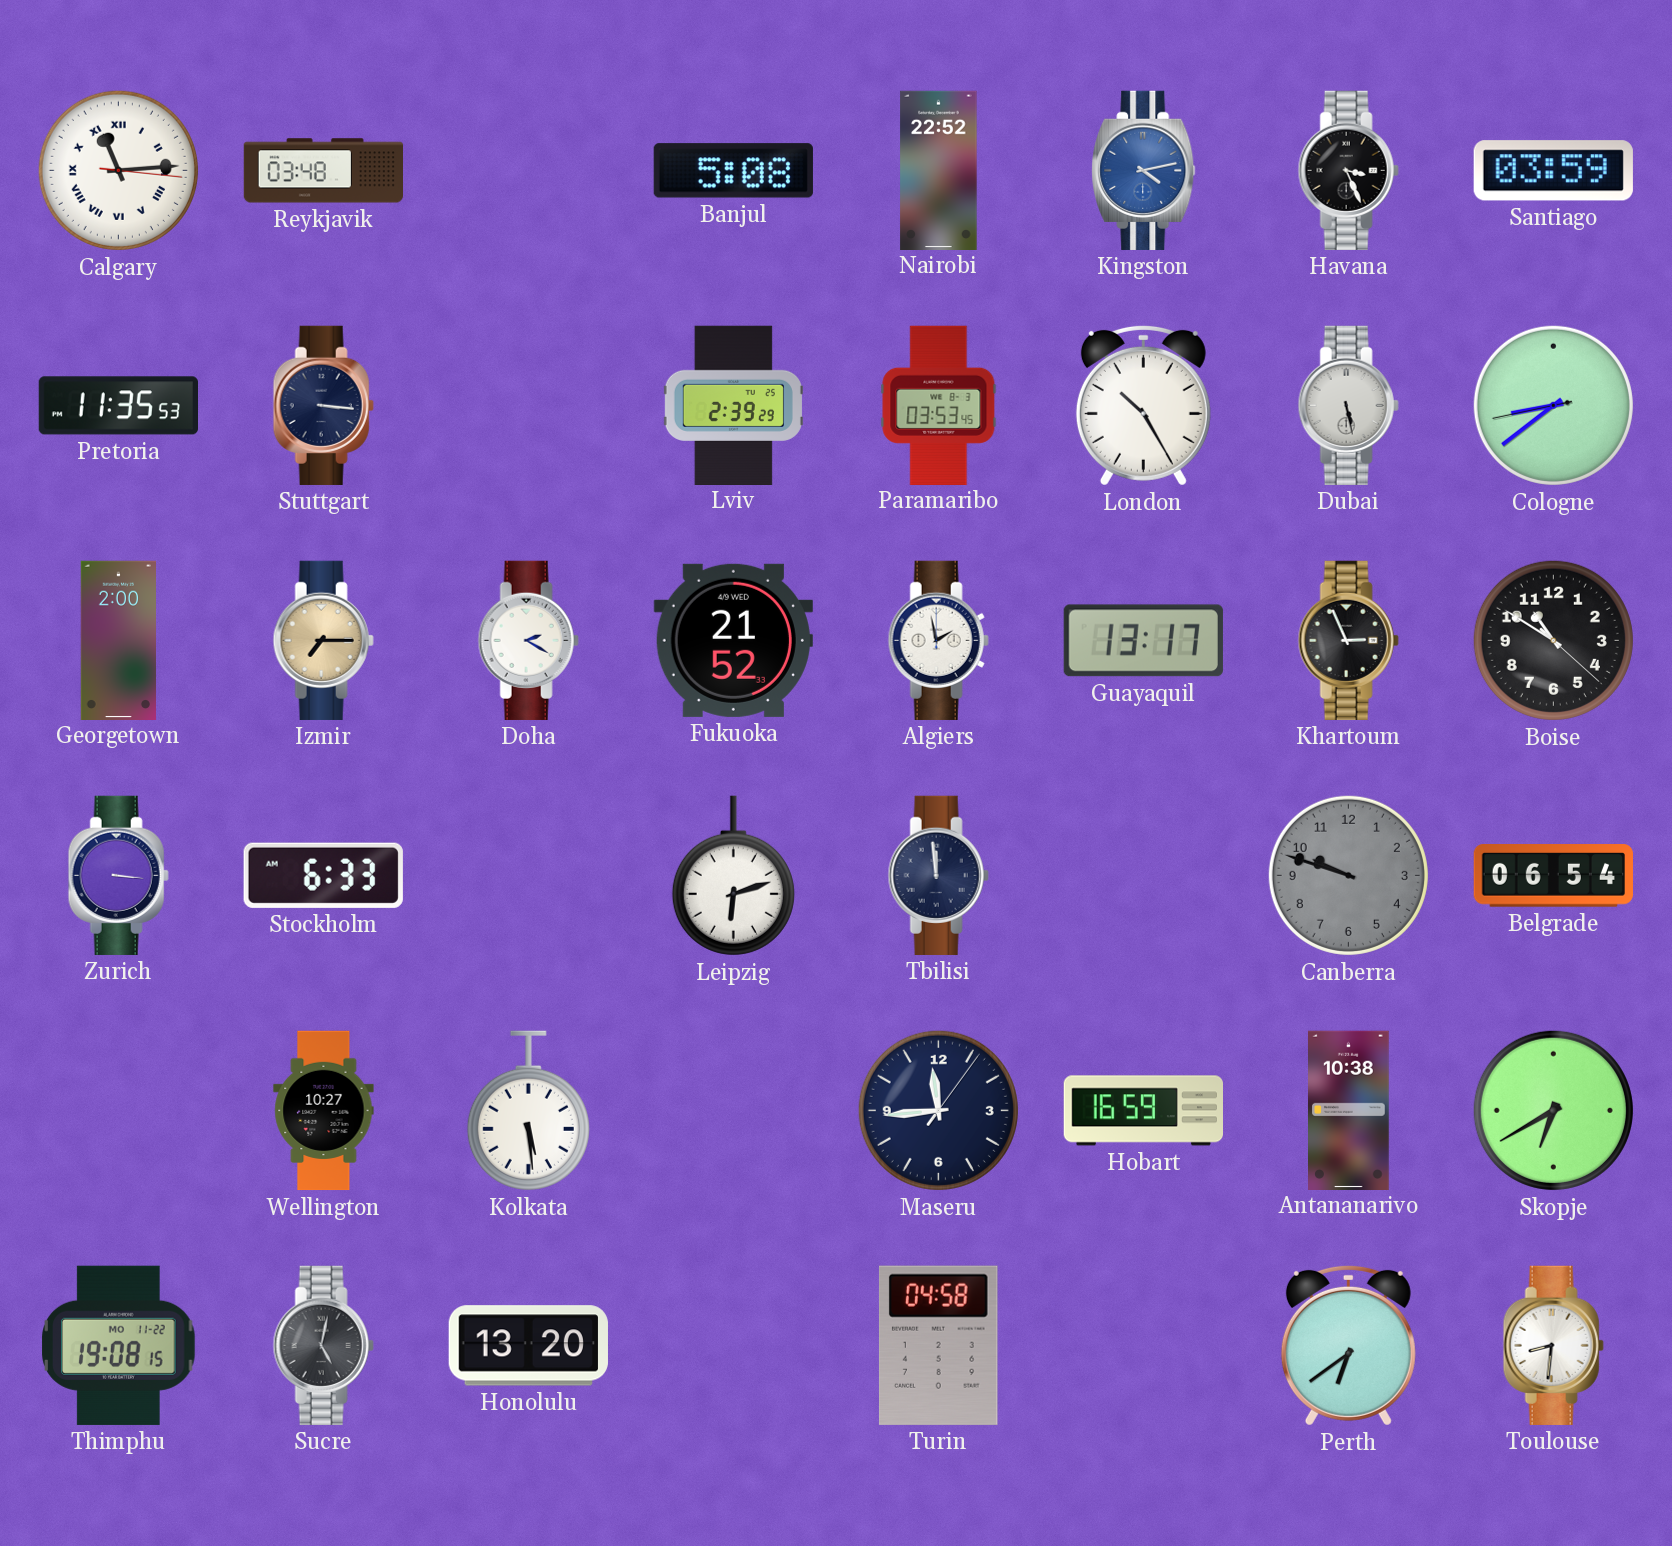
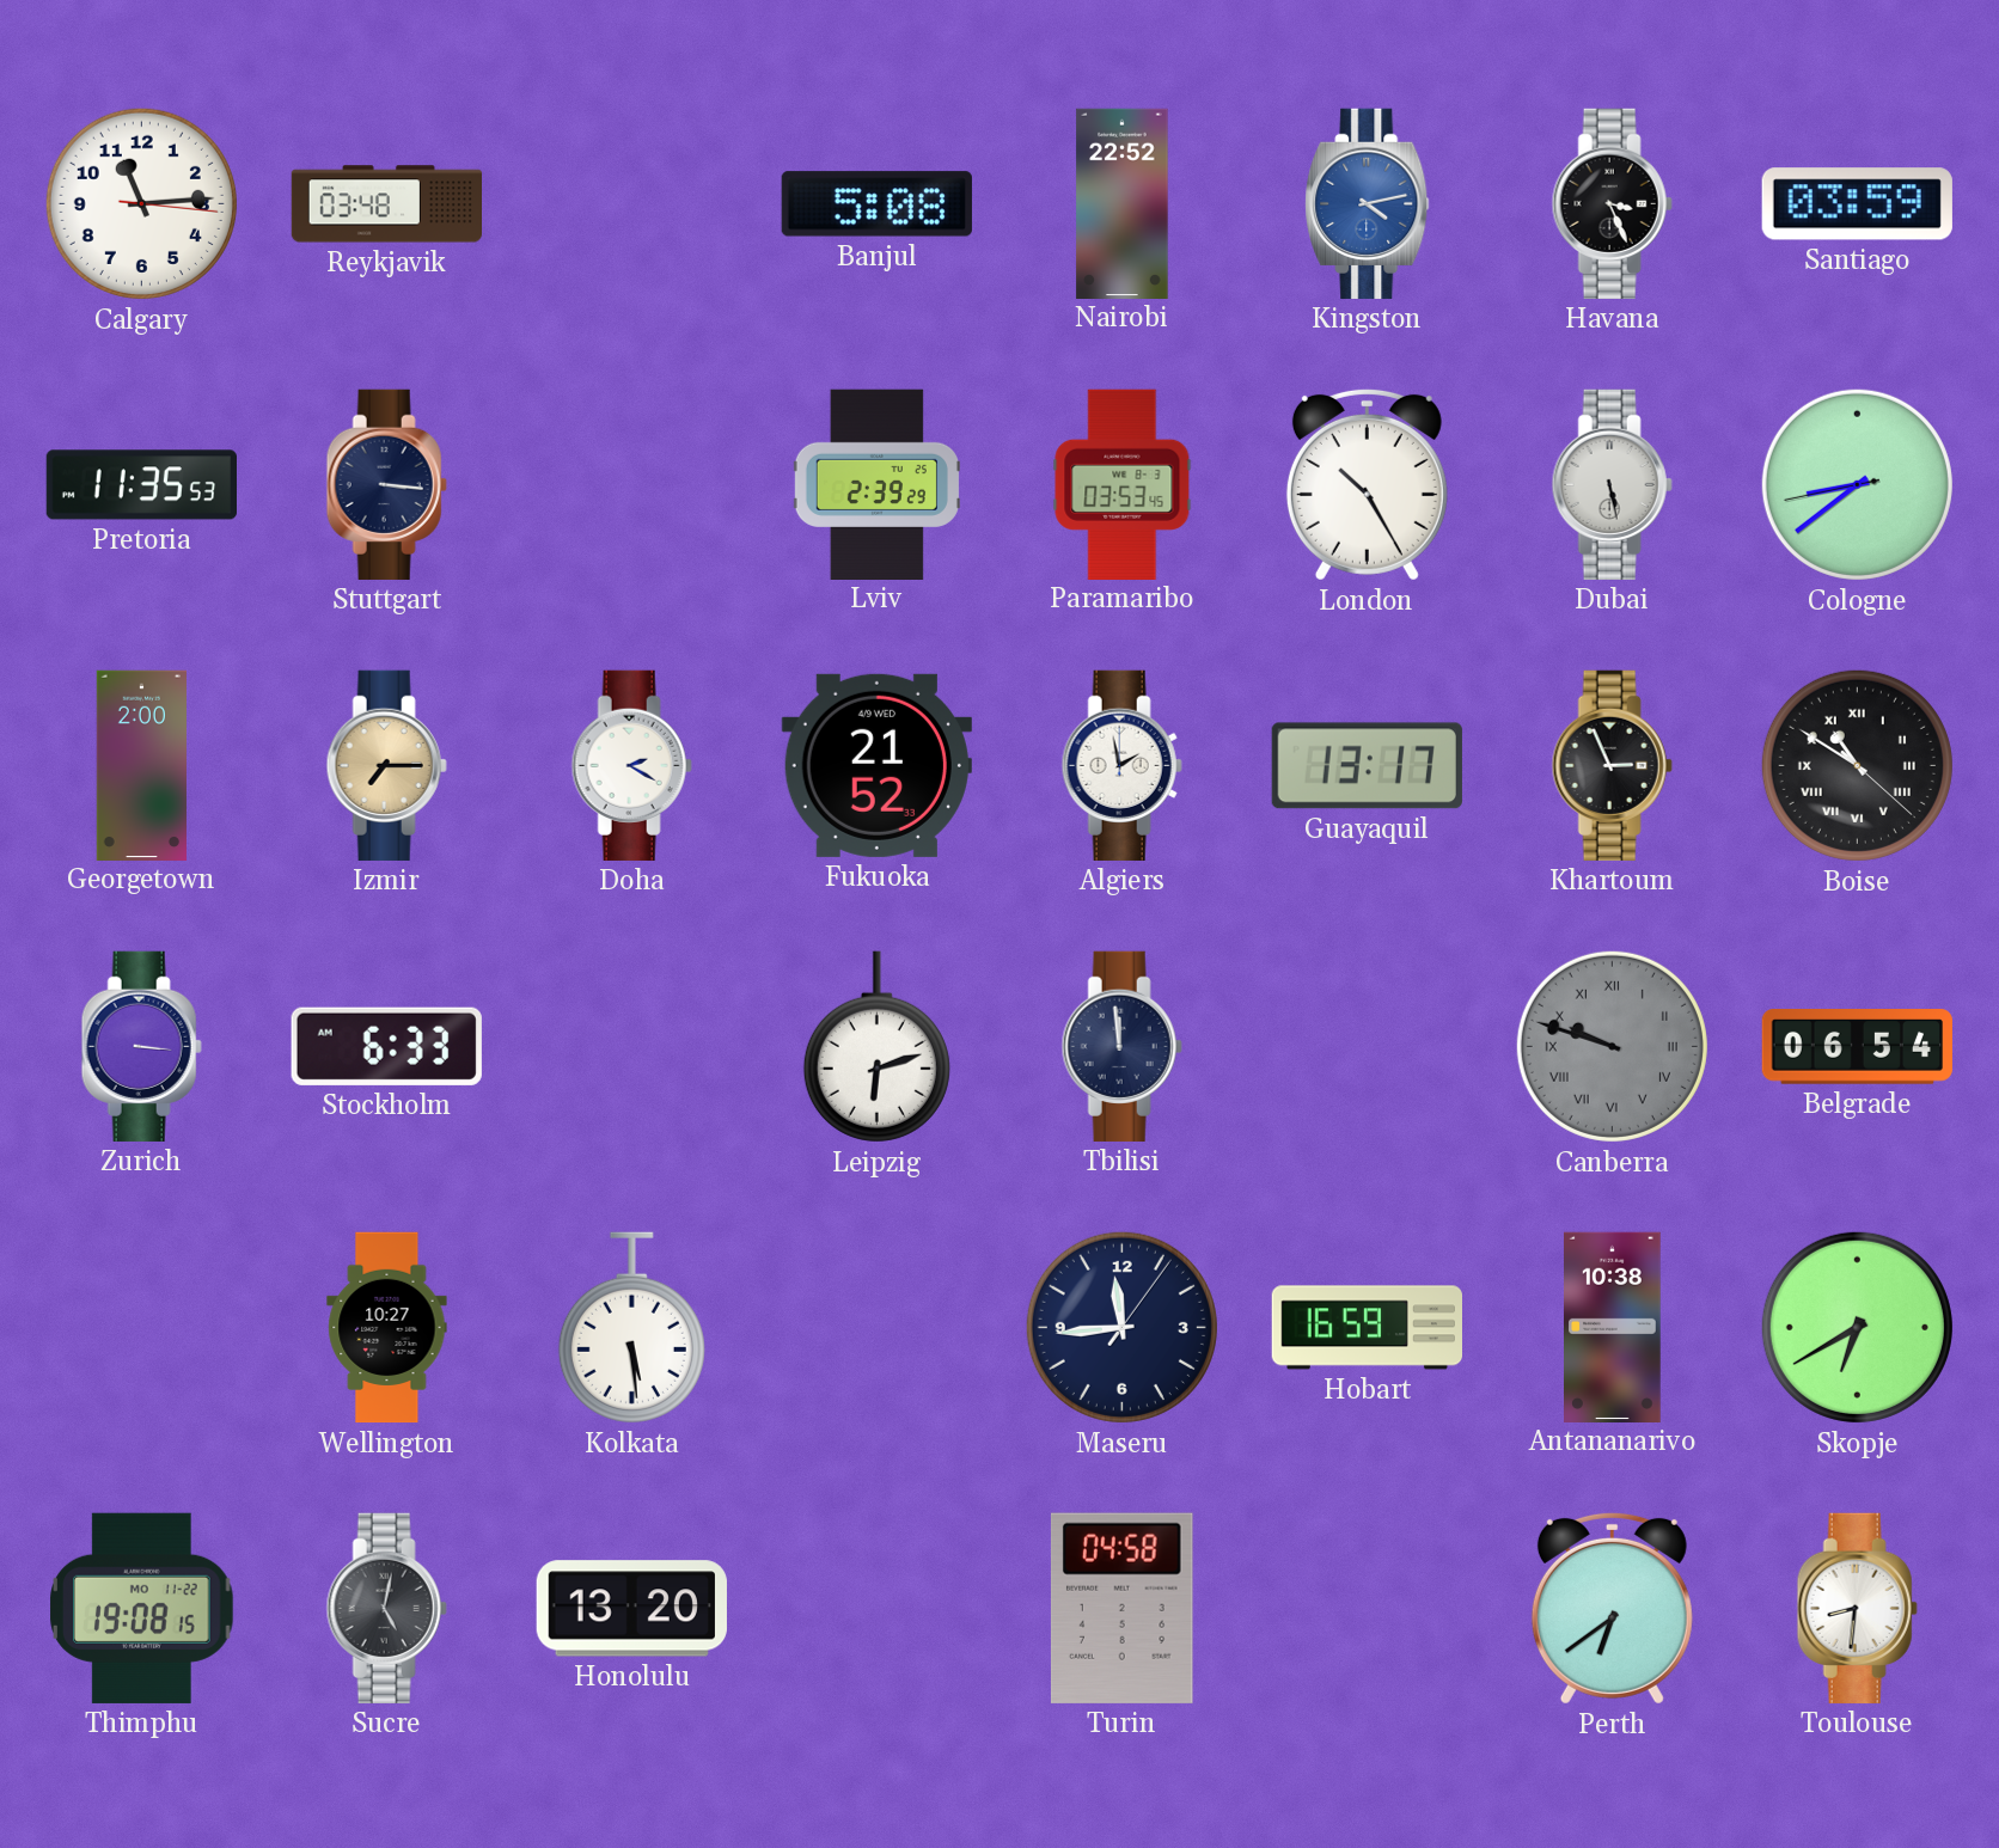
Calgary numerals: Roman -> Arabic
Boise numerals: Arabic -> Roman
Canberra numerals: Arabic -> Roman
